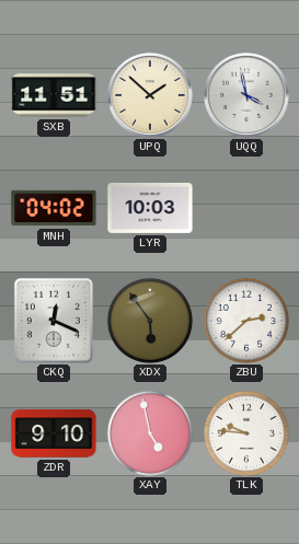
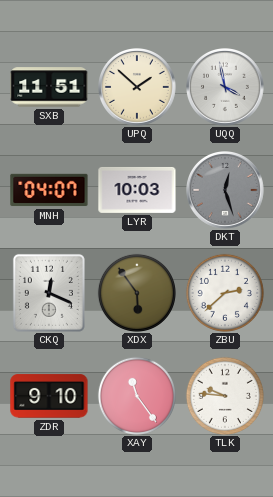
MNH: 04:02 -> 04:07
DKT: none -> 12:27
XAY: 4:58 -> 11:24
